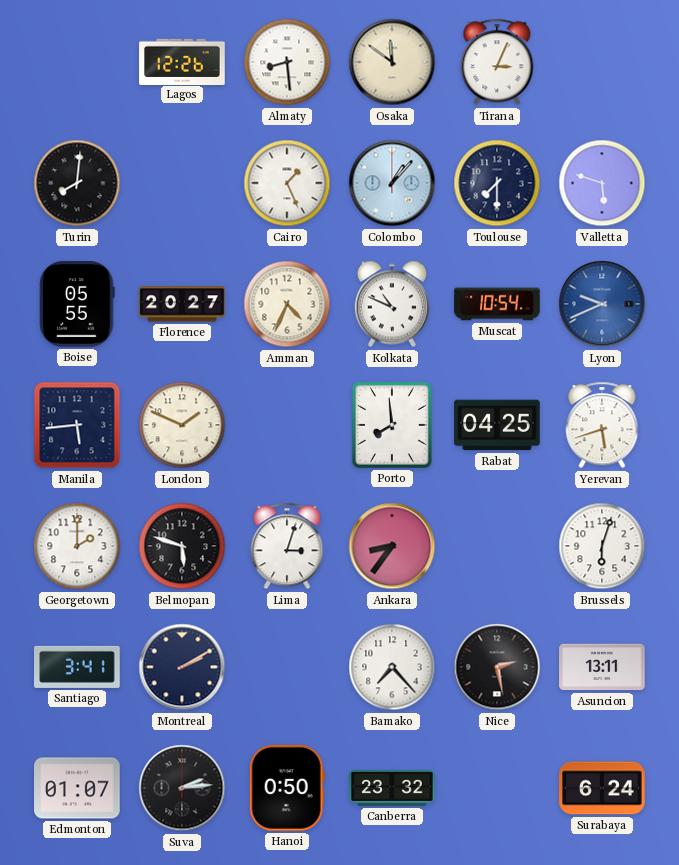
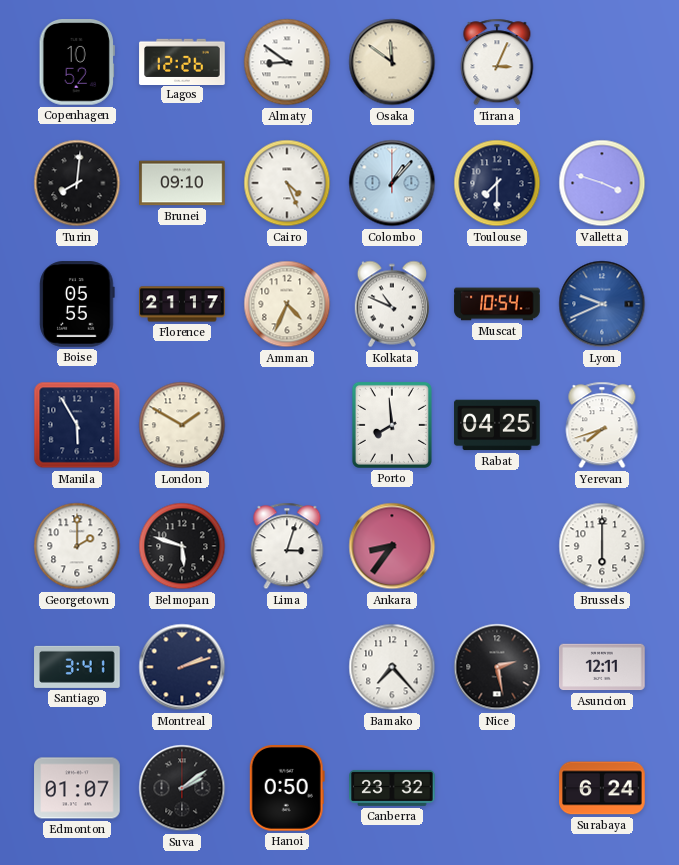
Copenhagen: none -> 10:52
Almaty: 8:29 -> 8:51
Brunei: none -> 09:10
Cairo: 1:26 -> 4:26
Valletta: 5:48 -> 3:48
Florence: 20:27 -> 21:17
Manila: 5:44 -> 5:55
London: 1:49 -> 1:50
Yerevan: 5:42 -> 7:42
Brussels: 6:03 -> 6:00
Montreal: 2:10 -> 2:12
Asuncion: 13:11 -> 12:11
Suva: 2:14 -> 2:09
